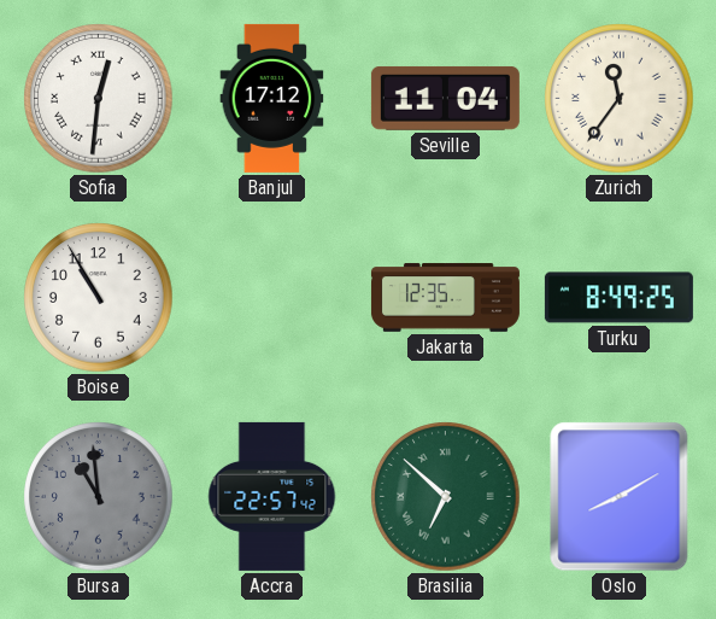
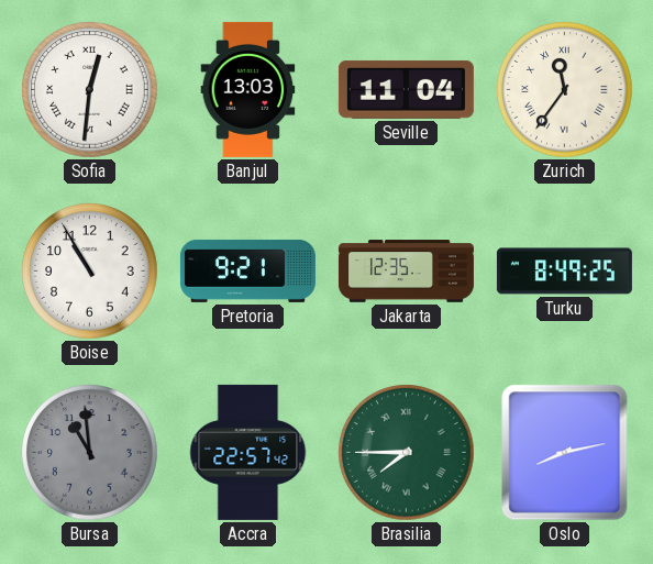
Banjul: 17:12 -> 13:03
Pretoria: none -> 9:21
Brasilia: 6:52 -> 7:45
Oslo: 8:10 -> 8:13
